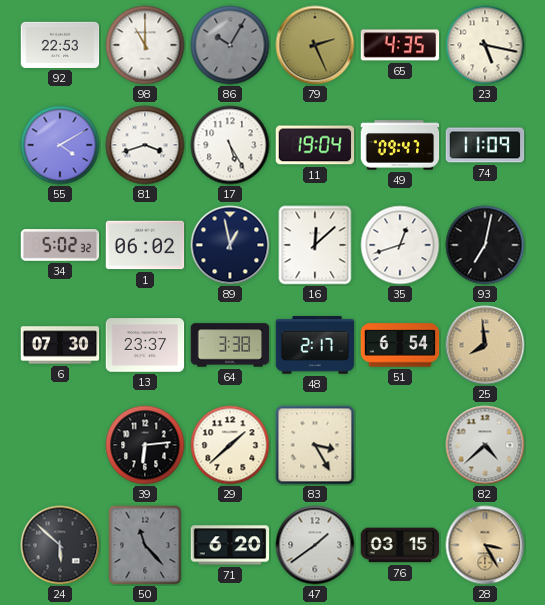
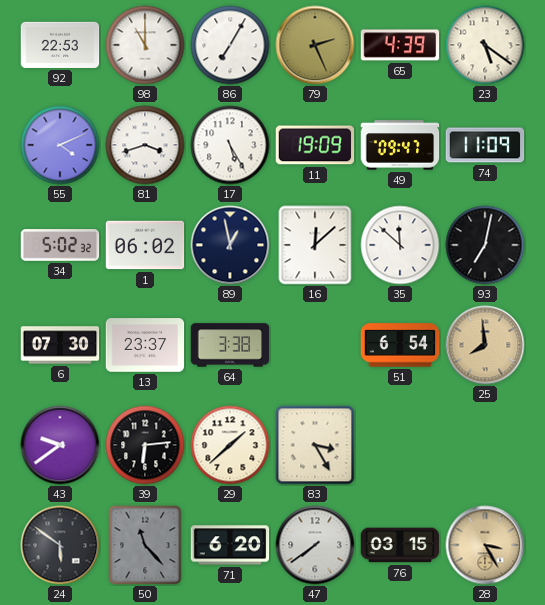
86: 10:05 -> 7:05
86 dial: grey -> white
65: 4:35 -> 4:39
23: 5:17 -> 5:21
55: 4:10 -> 4:11
11: 19:04 -> 19:09
35: 12:42 -> 11:52
48: 2:17 -> none
43: none -> 9:39
82: 4:38 -> none
24: 5:52 -> 5:51
47: 1:39 -> 7:39
